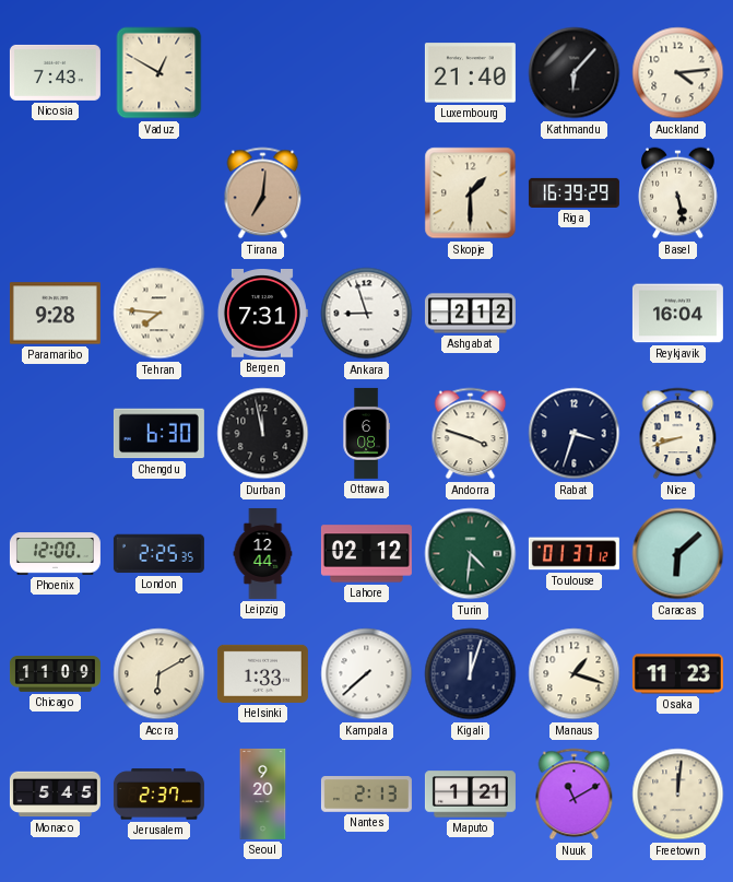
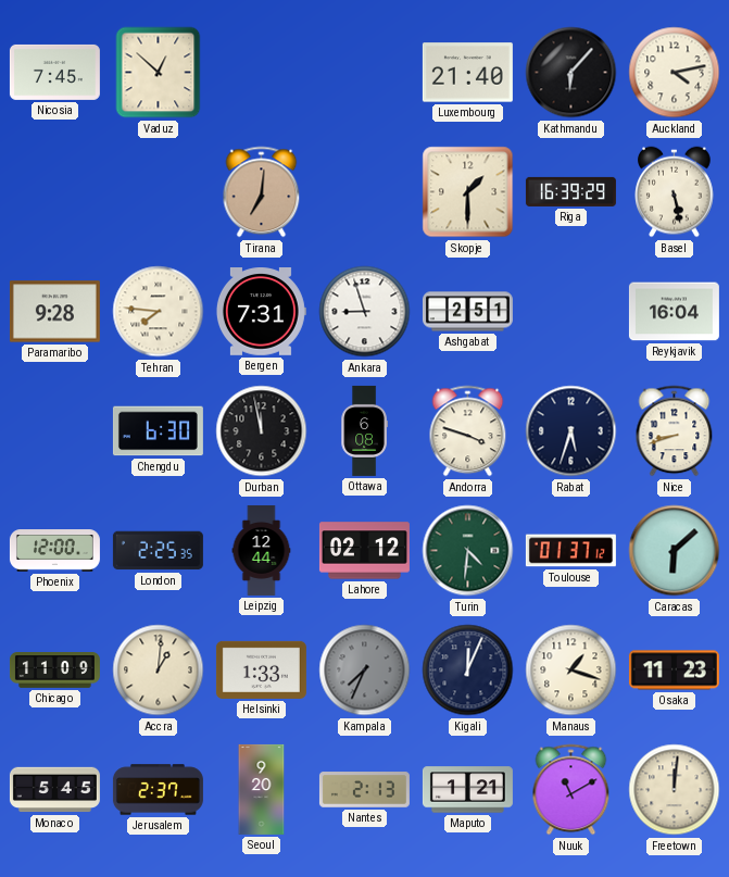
Nicosia: 7:43 -> 7:45
Vaduz: 12:50 -> 12:52
Auckland: 4:14 -> 4:13
Ashgabat: 2:12 -> 2:51
Rabat: 3:33 -> 5:33
Accra: 6:10 -> 1:01
Kampala: 7:38 -> 7:34
Kampala dial: white -> grey
Kigali: 12:03 -> 12:04
